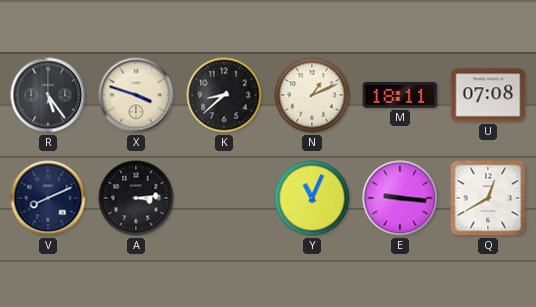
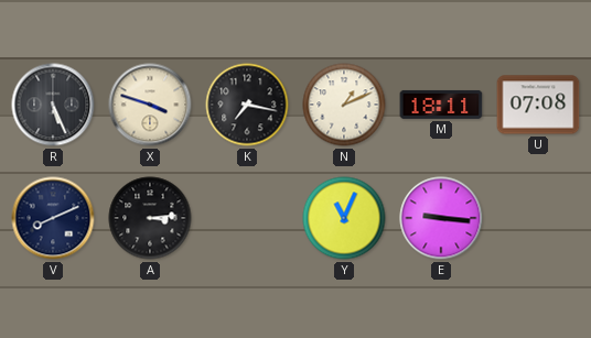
R: 5:24 -> 5:26
K: 8:38 -> 7:17
Q: 12:40 -> none
